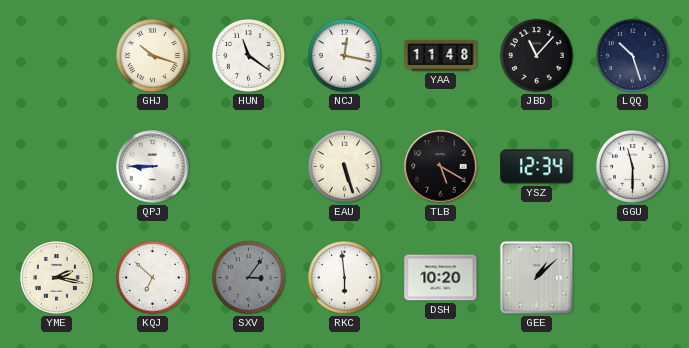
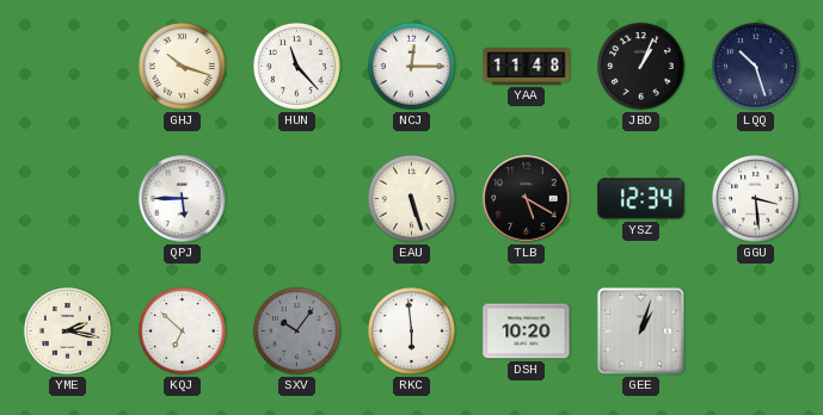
HUN: 11:21 -> 11:23
NCJ: 12:17 -> 12:15
JBD: 11:07 -> 1:04
QPJ: 8:45 -> 5:45
GGU: 11:30 -> 3:29
SXV: 3:06 -> 10:06
GEE: 1:08 -> 1:03
